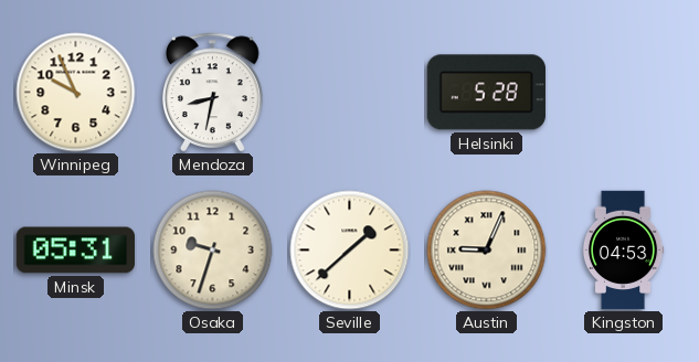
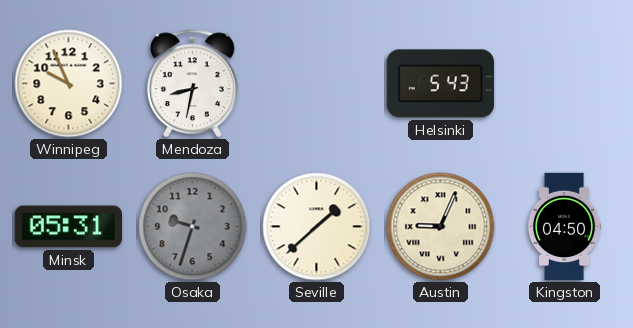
Helsinki: 5:28 -> 5:43
Osaka dial: cream -> grey
Kingston: 04:53 -> 04:50
